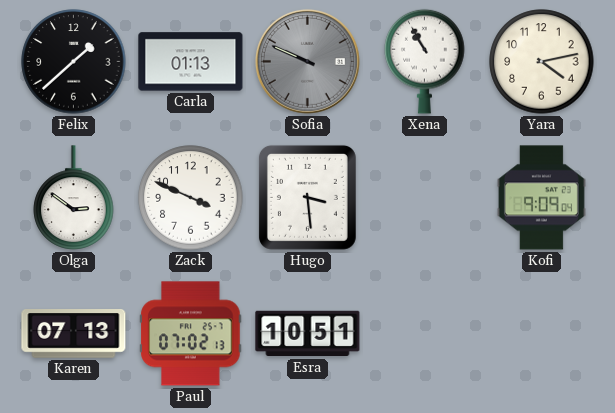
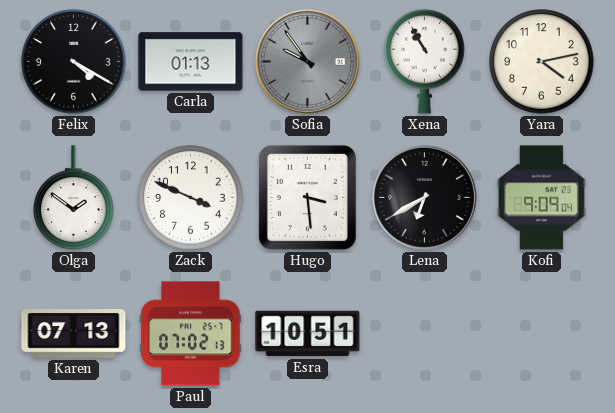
Felix: 1:38 -> 4:20
Sofia: 9:49 -> 9:54
Olga: 2:51 -> 1:51
Lena: none -> 6:40
